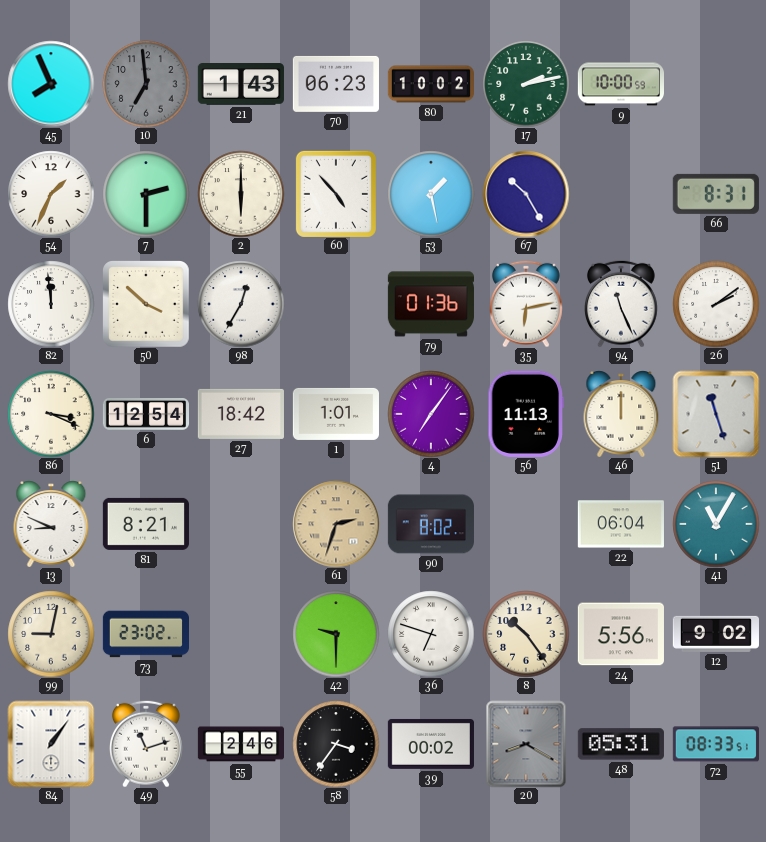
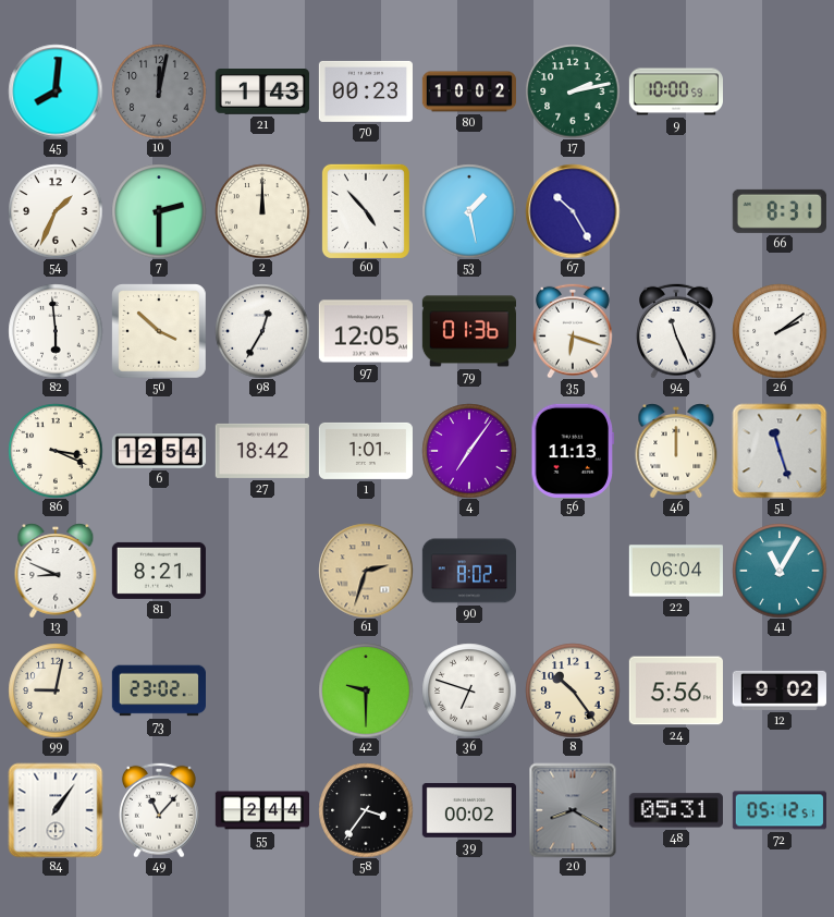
45: 7:56 -> 8:01
10: 6:59 -> 12:02
70: 06:23 -> 00:23
2: 6:00 -> 12:00
82: 11:59 -> 5:59
97: none -> 12:05
35: 6:13 -> 6:18
49: 11:12 -> 11:07
55: 2:46 -> 2:44
72: 08:33 -> 05:12
